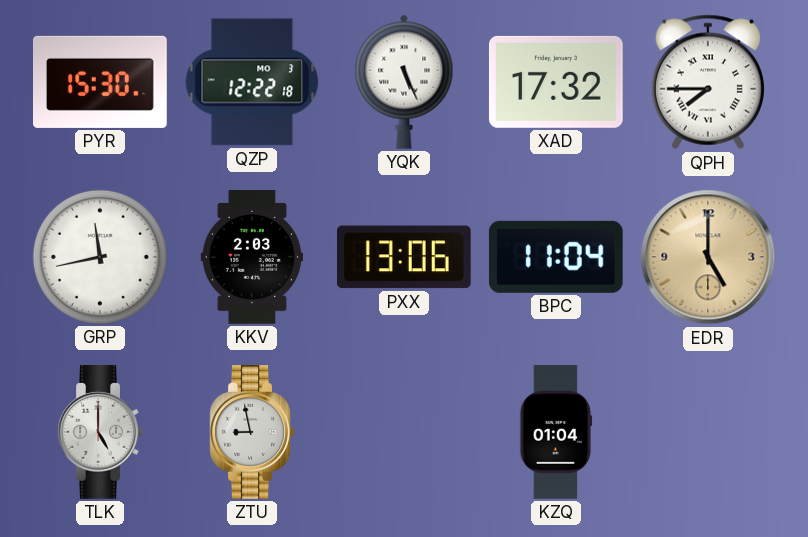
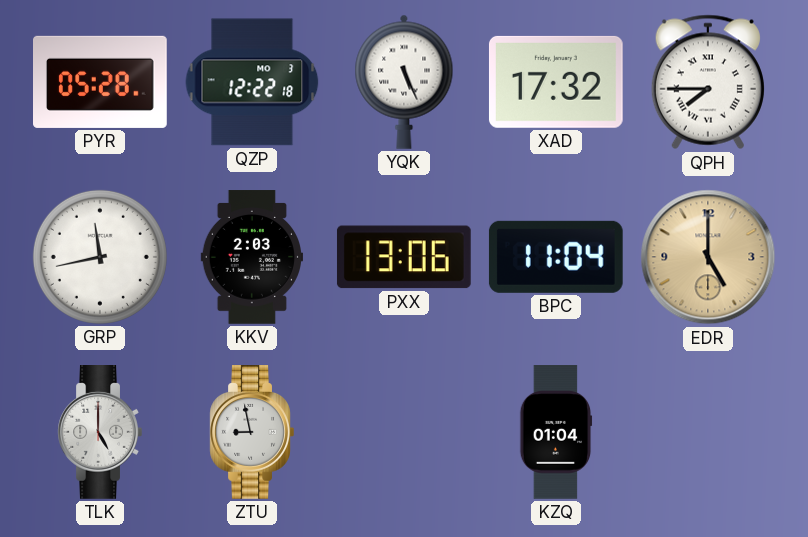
PYR: 15:30 -> 05:28
